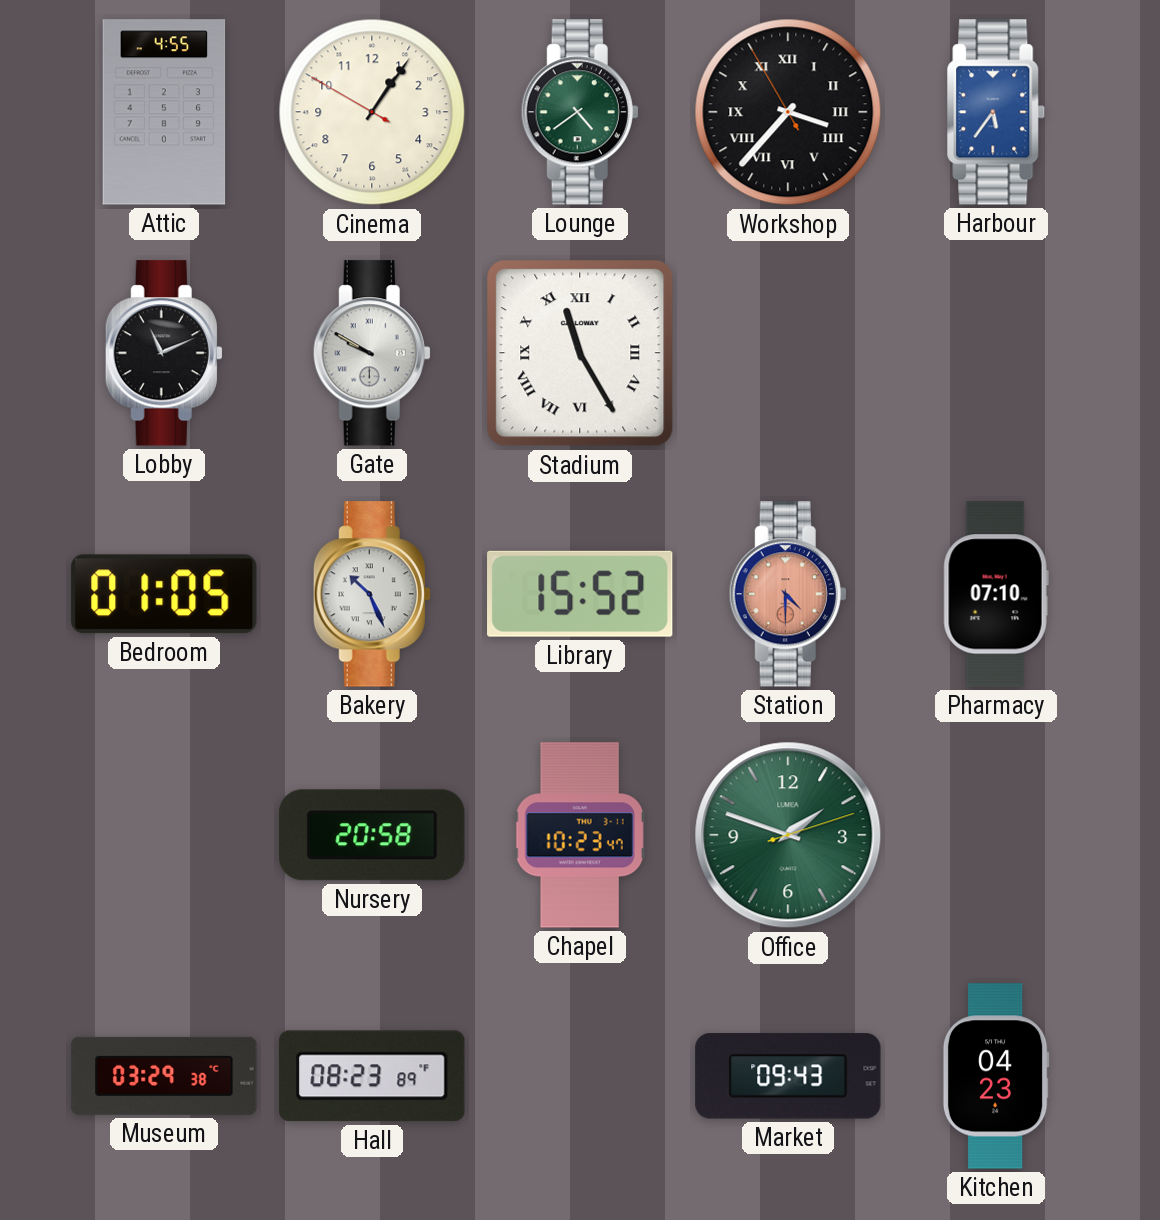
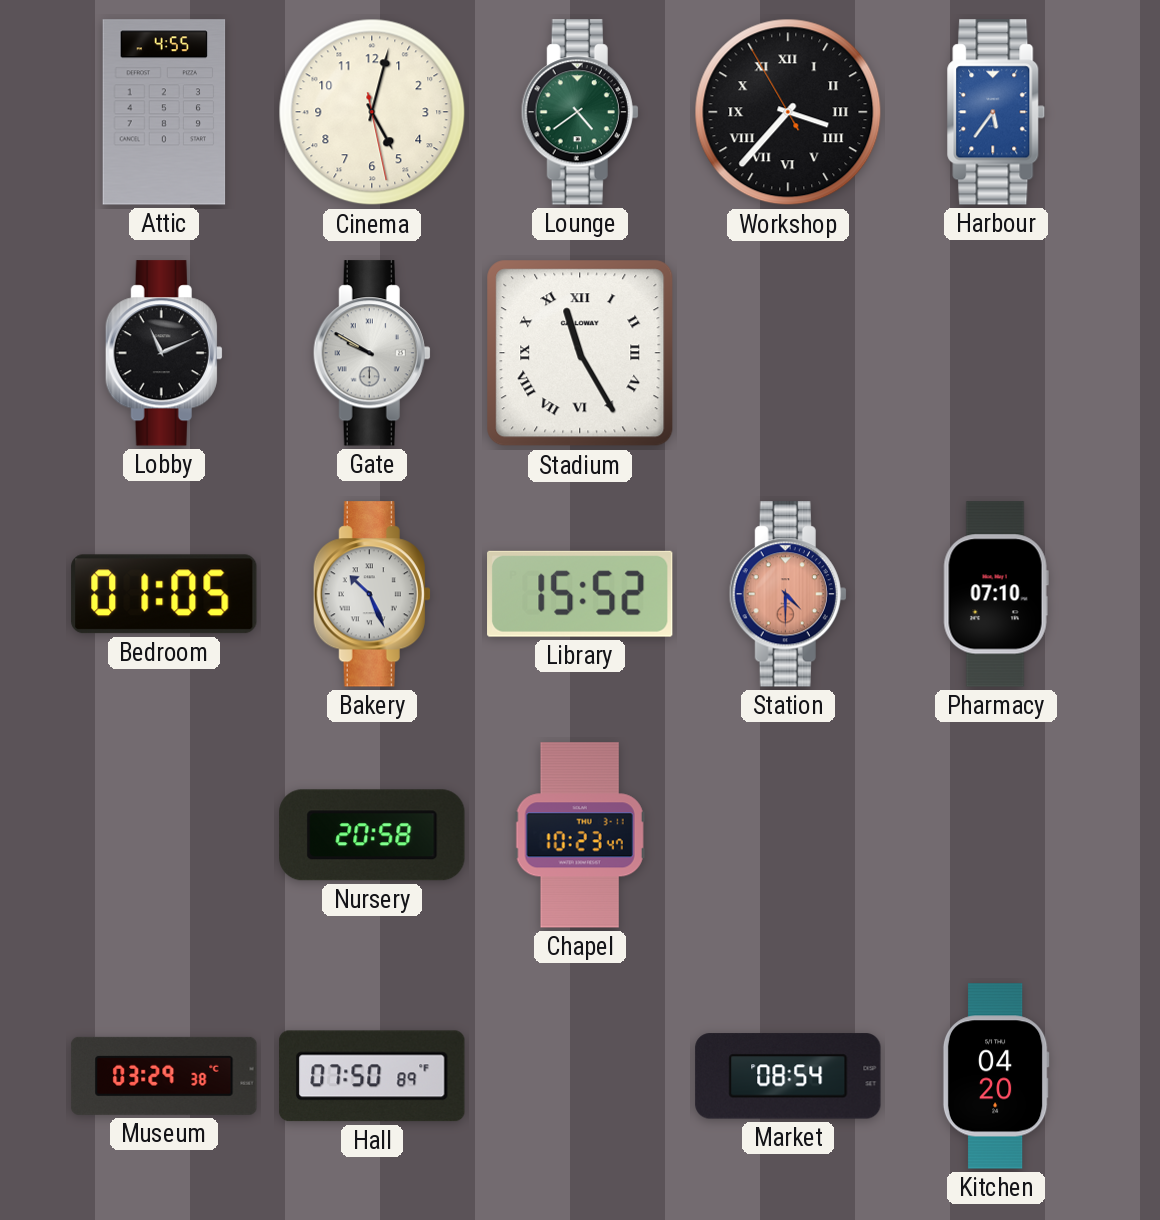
Cinema: 1:05 -> 5:02
Office: 1:48 -> none
Hall: 08:23 -> 07:50
Market: 09:43 -> 08:54
Kitchen: 04:23 -> 04:20
